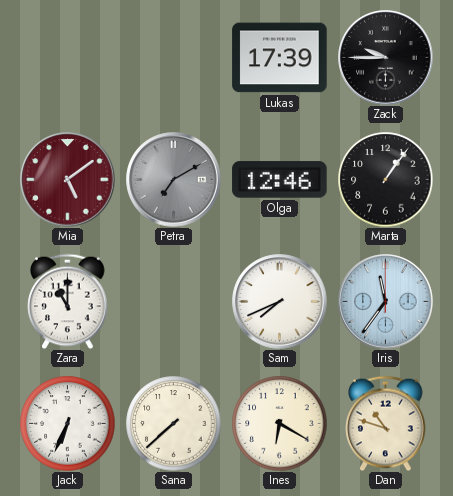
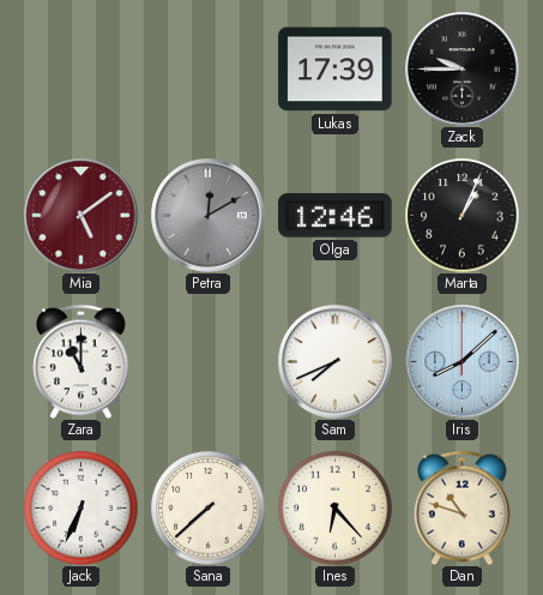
Petra: 7:10 -> 12:10
Marta: 1:06 -> 1:04
Iris: 11:36 -> 8:08
Ines: 6:20 -> 6:23
